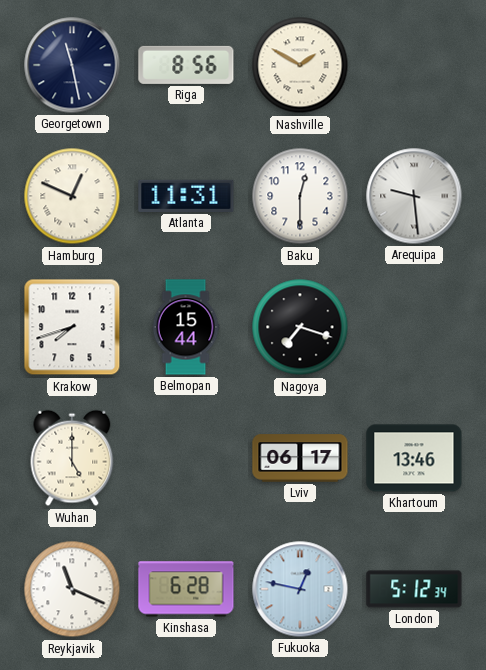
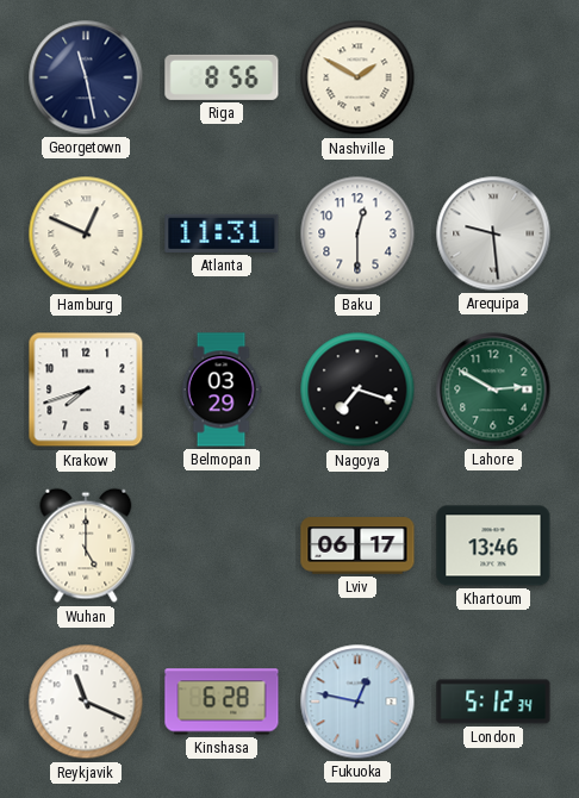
Belmopan: 15:44 -> 03:29
Lahore: none -> 2:50
